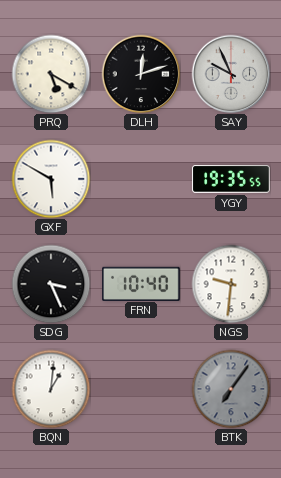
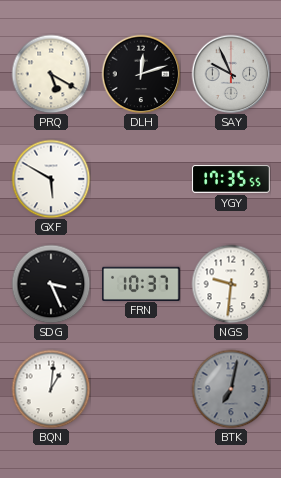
YGY: 19:35 -> 17:35
FRN: 10:40 -> 10:37
BTK: 7:06 -> 7:02
